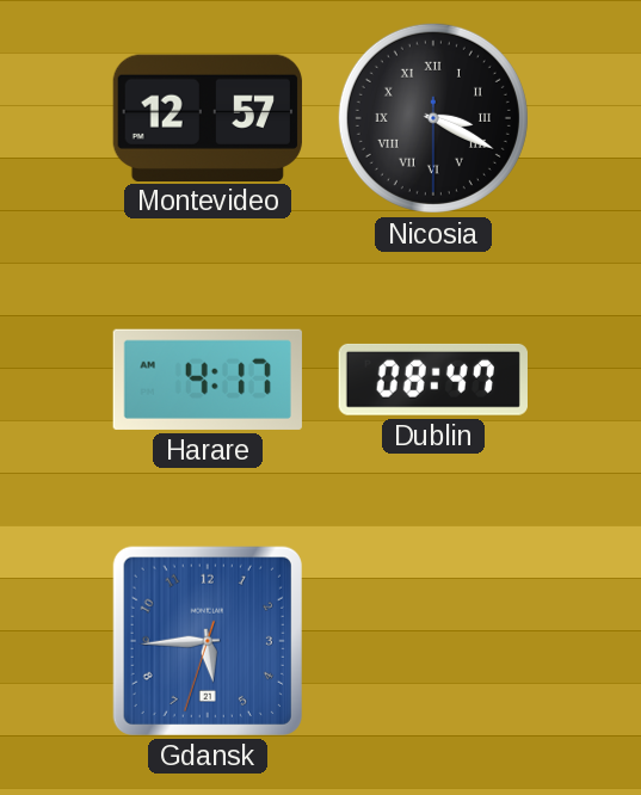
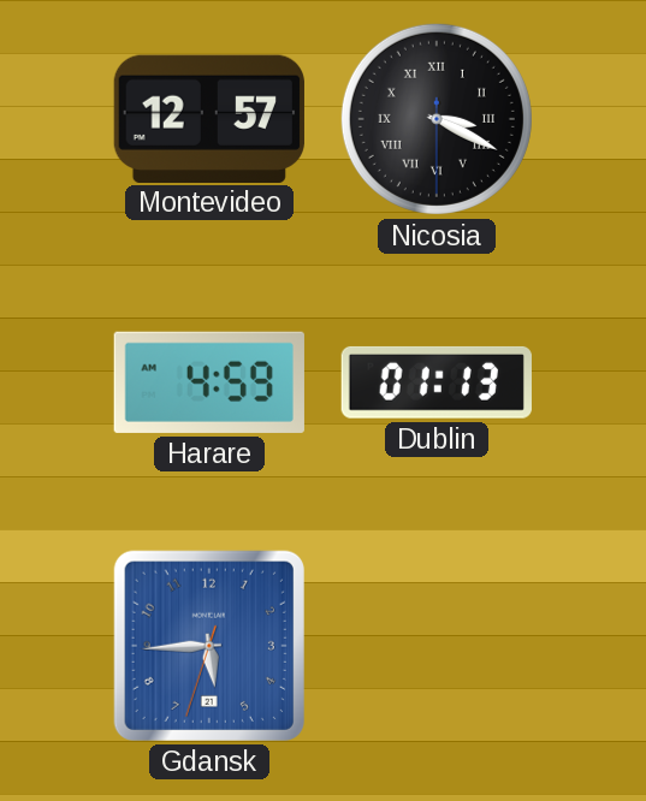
Harare: 4:17 -> 4:59
Dublin: 08:47 -> 01:13
